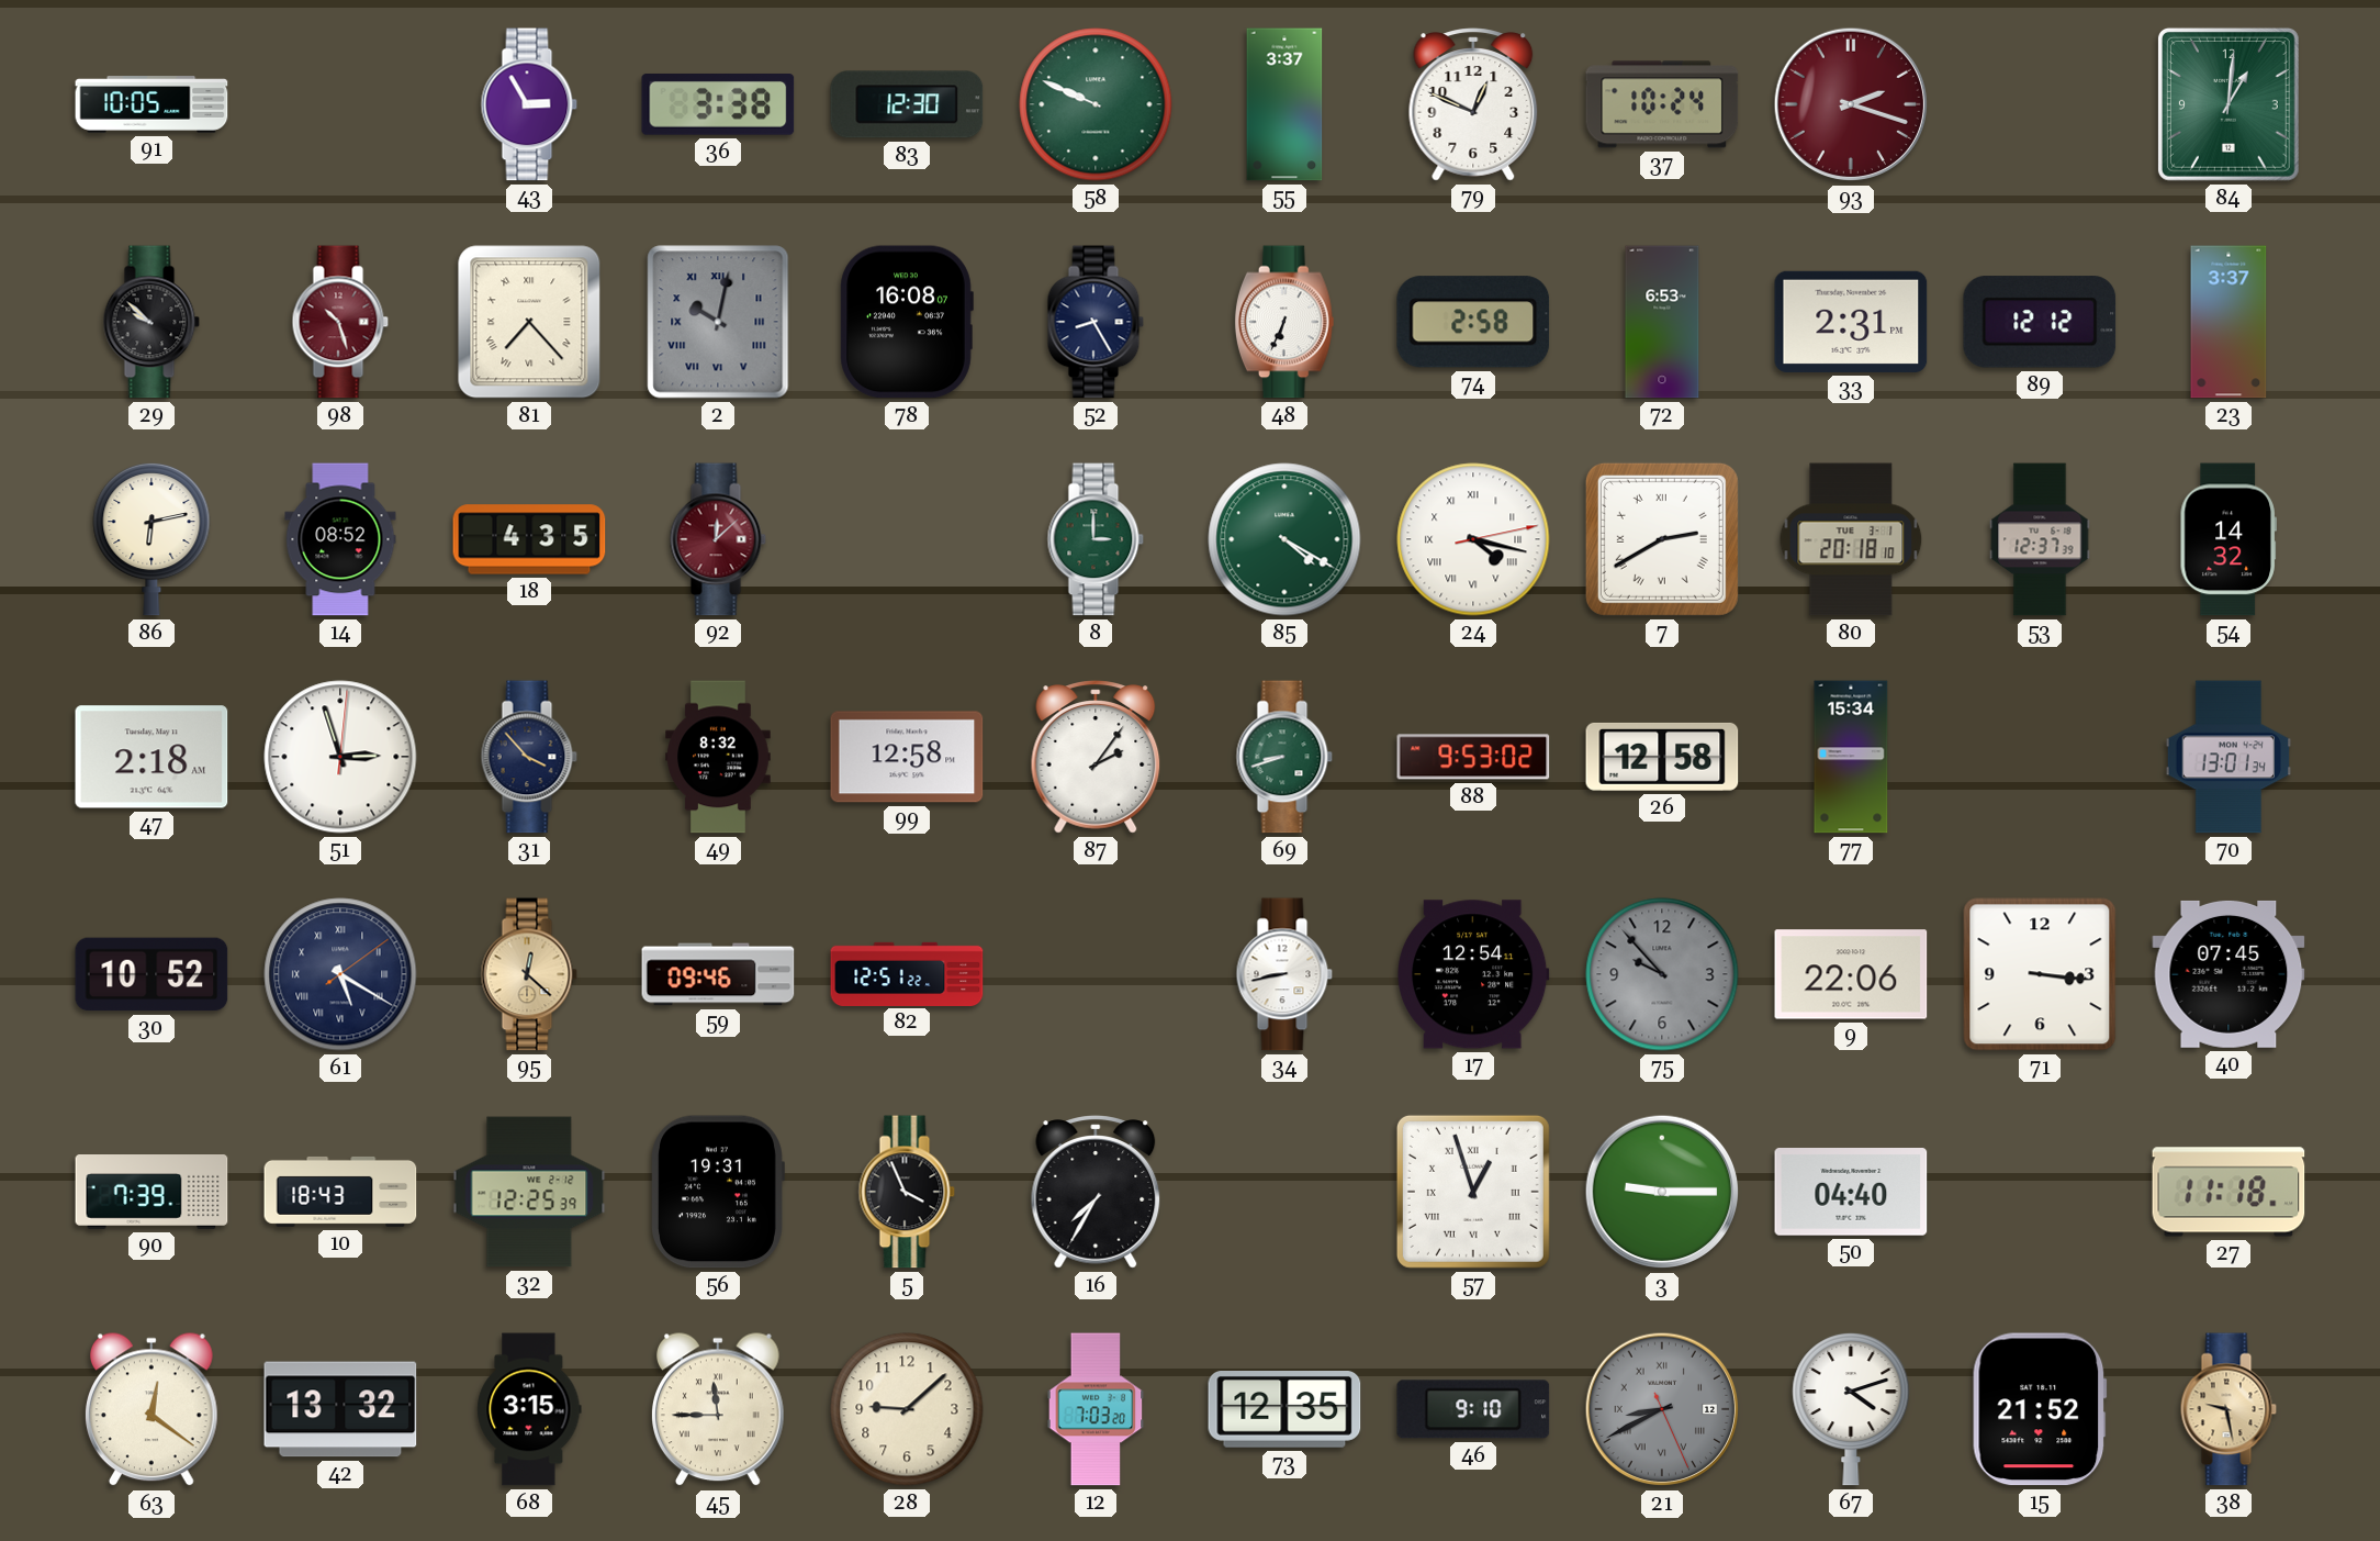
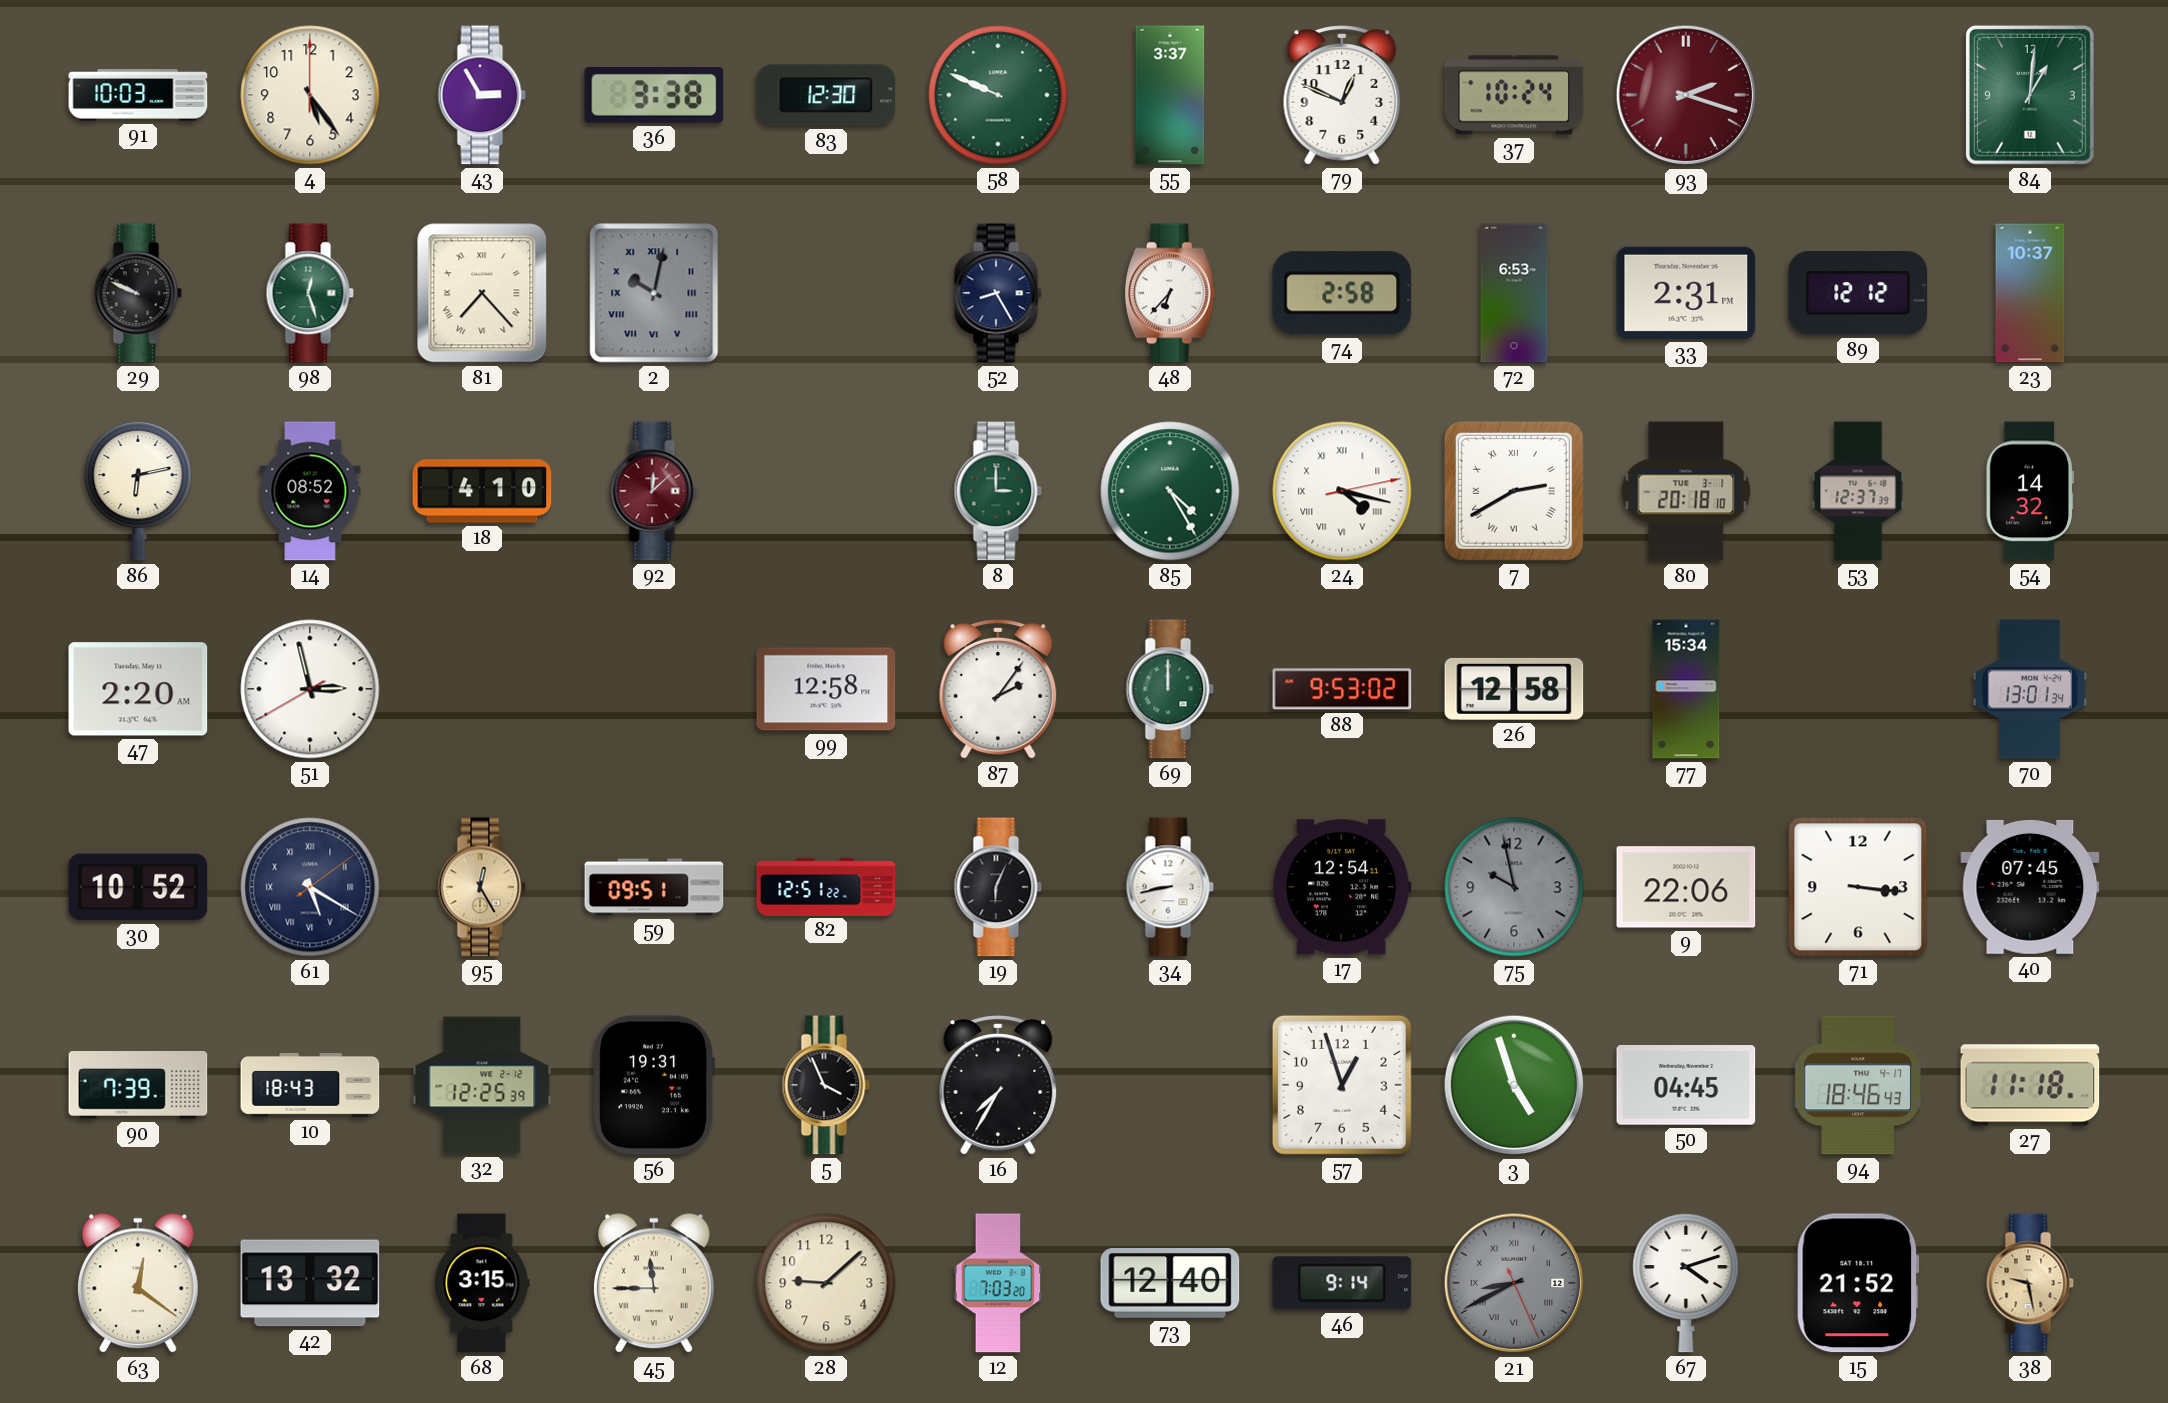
91: 10:05 -> 10:03
4: none -> 5:24
29: 9:52 -> 9:49
98: 10:27 -> 12:27
98 dial: burgundy -> green
78: 16:08 -> none
48: 6:34 -> 6:37
23: 3:37 -> 10:37
18: 4:35 -> 4:10
85: 4:20 -> 4:25
47: 2:18 -> 2:20
51: 2:57:01 -> 2:57:40
31: 3:53 -> none
49: 8:32 -> none
69: 8:42 -> 12:00
95: 12:22 -> 12:25
59: 09:46 -> 09:51
19: none -> 6:04
75: 9:53 -> 9:58
57 numerals: Roman -> Arabic
3: 9:15 -> 4:57
50: 04:40 -> 04:45
94: none -> 18:46
73: 12:35 -> 12:40
46: 9:10 -> 9:14
